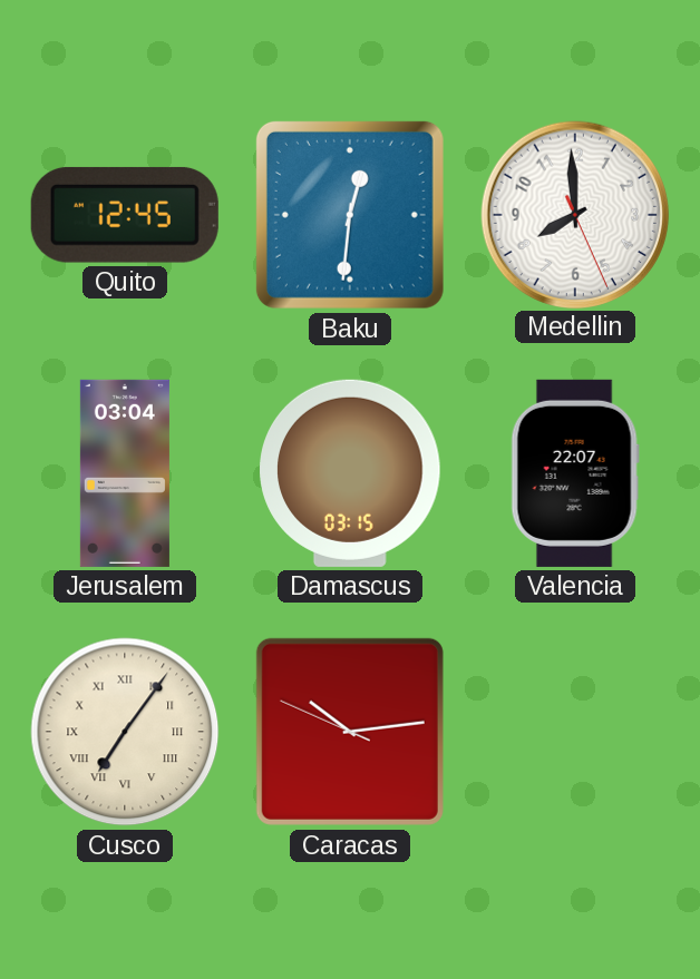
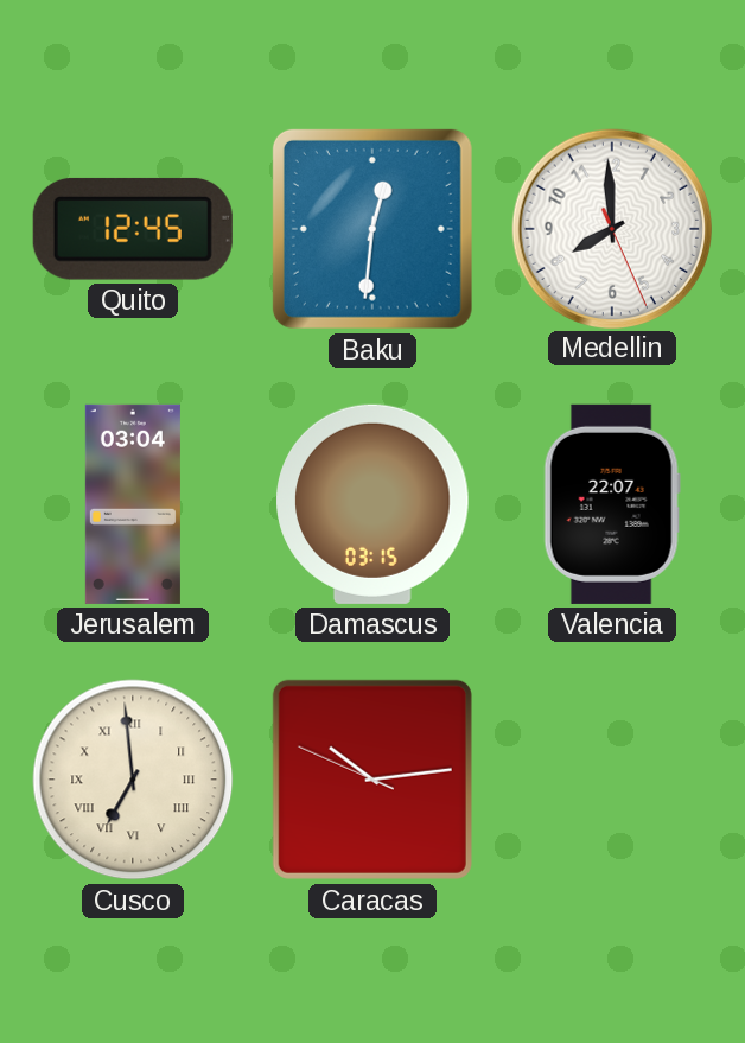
Cusco: 7:06 -> 6:59
